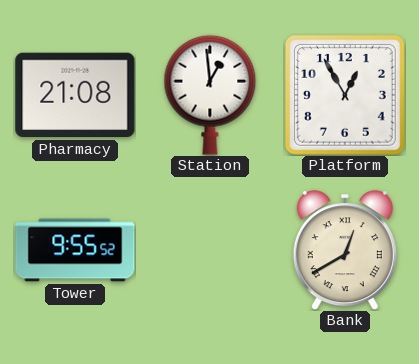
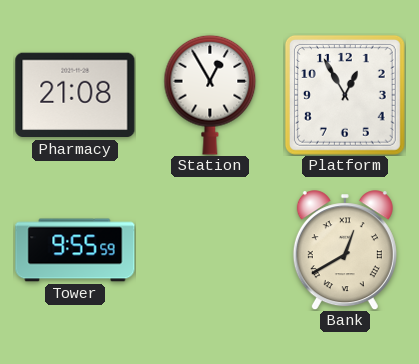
Station: 12:59 -> 12:55
Tower: 9:55:52 -> 9:55:59
